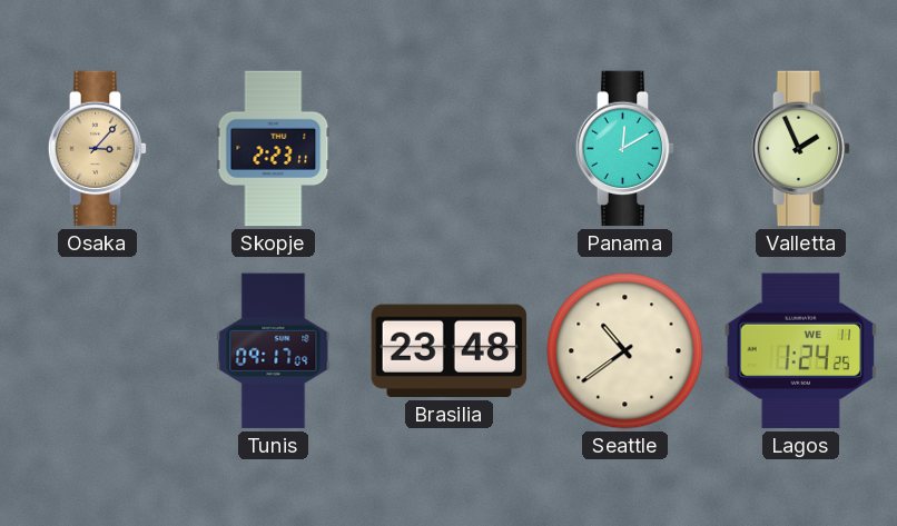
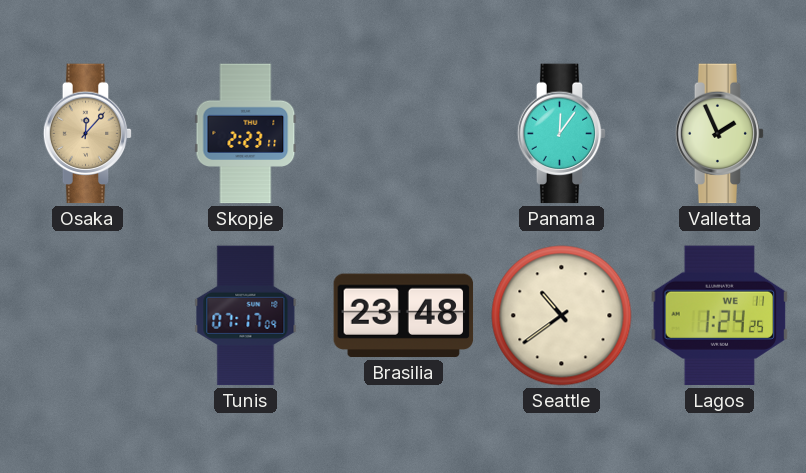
Osaka: 3:07 -> 12:07
Panama: 12:10 -> 12:06
Tunis: 09:17 -> 07:17
